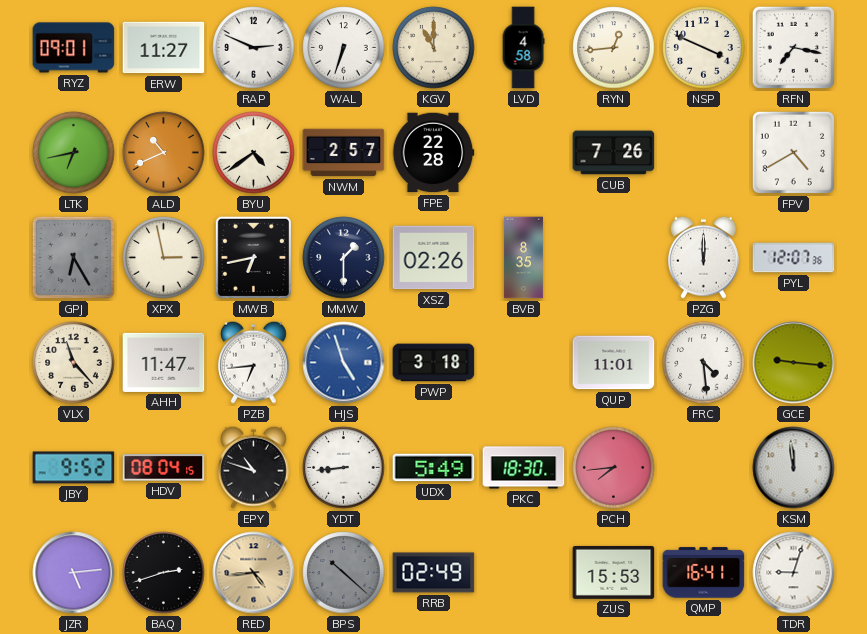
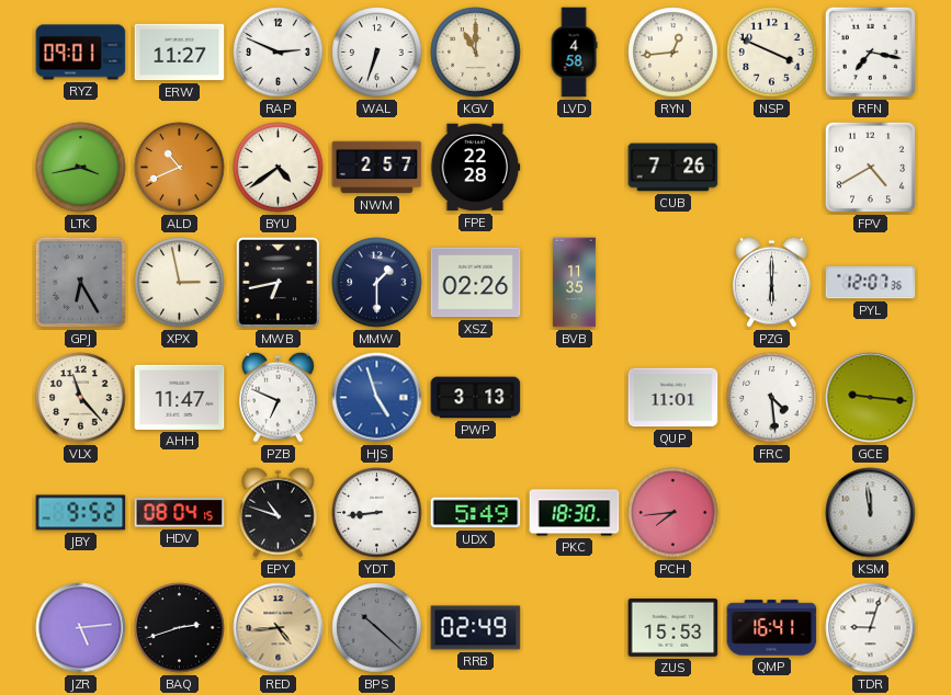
LTK: 6:43 -> 3:43
BVB: 8:35 -> 11:35
PZG: 12:00 -> 6:00
PZB: 6:44 -> 6:49
PWP: 3:18 -> 3:13
